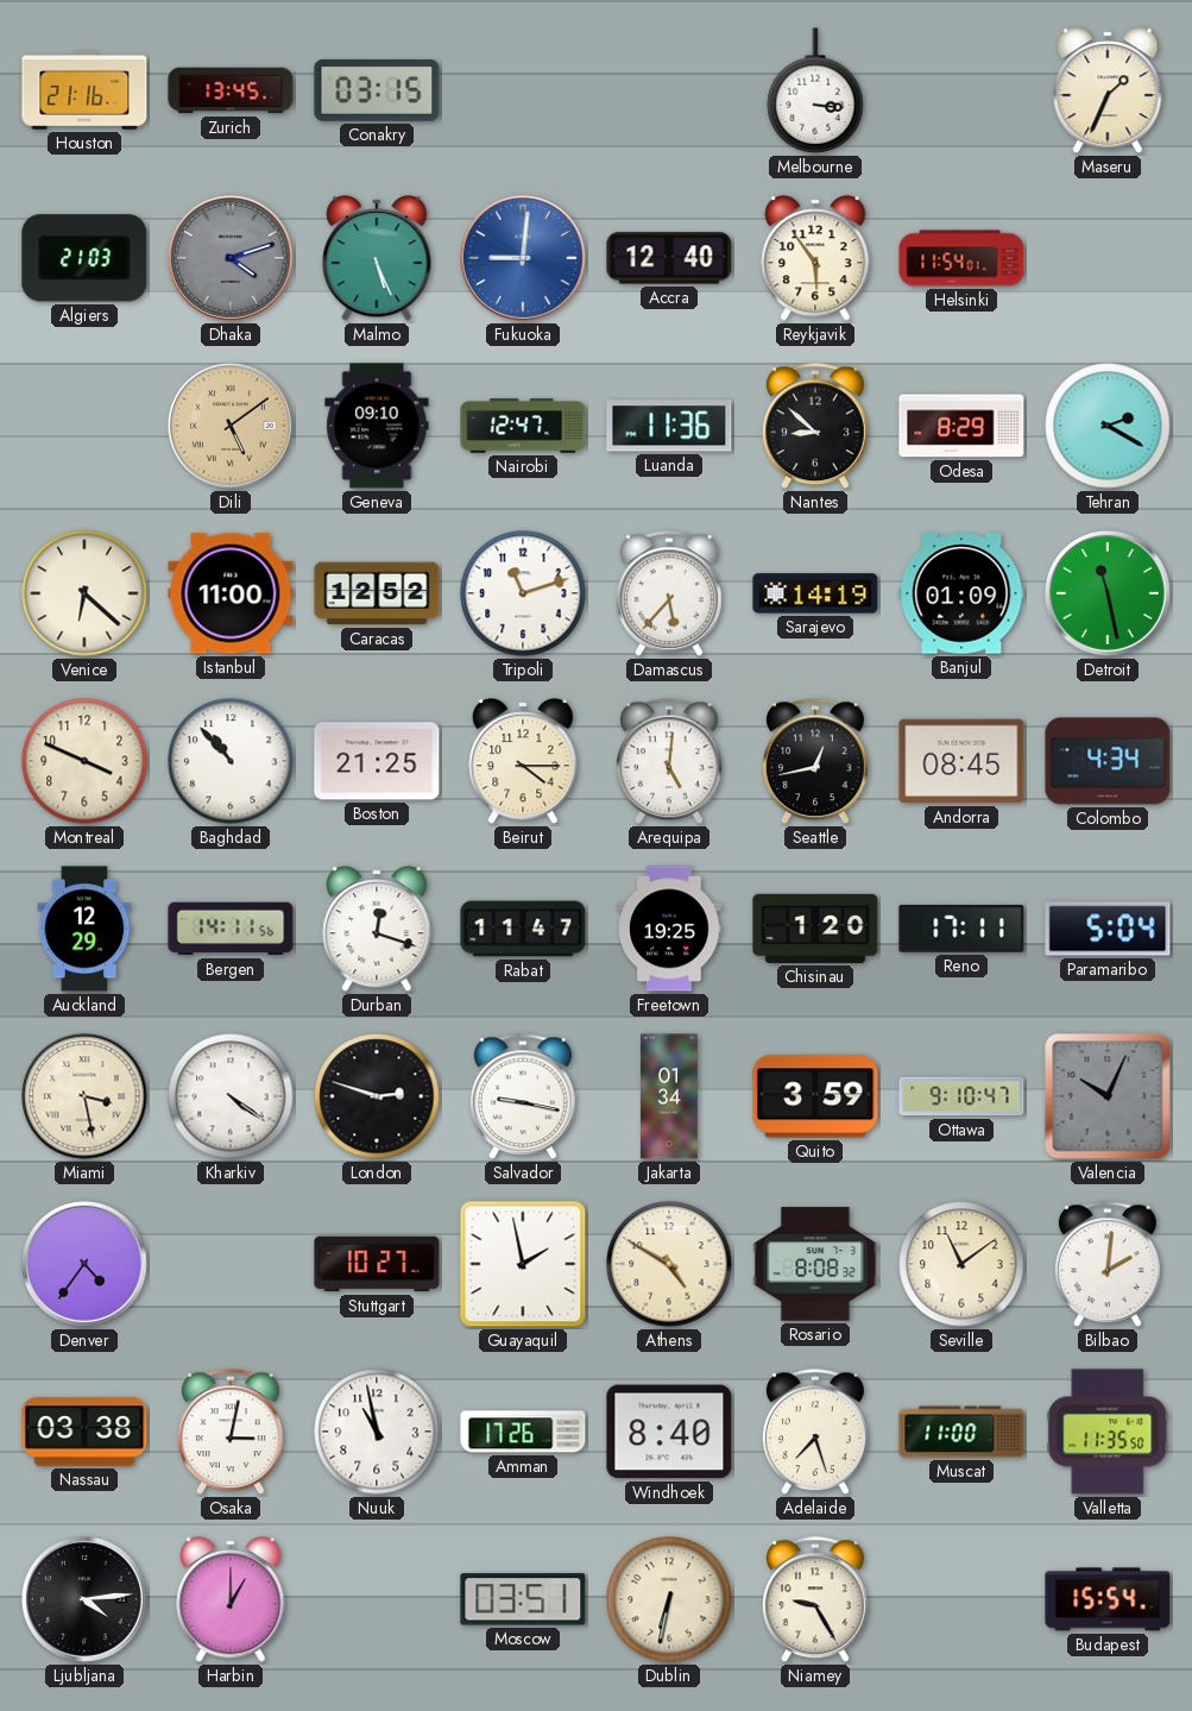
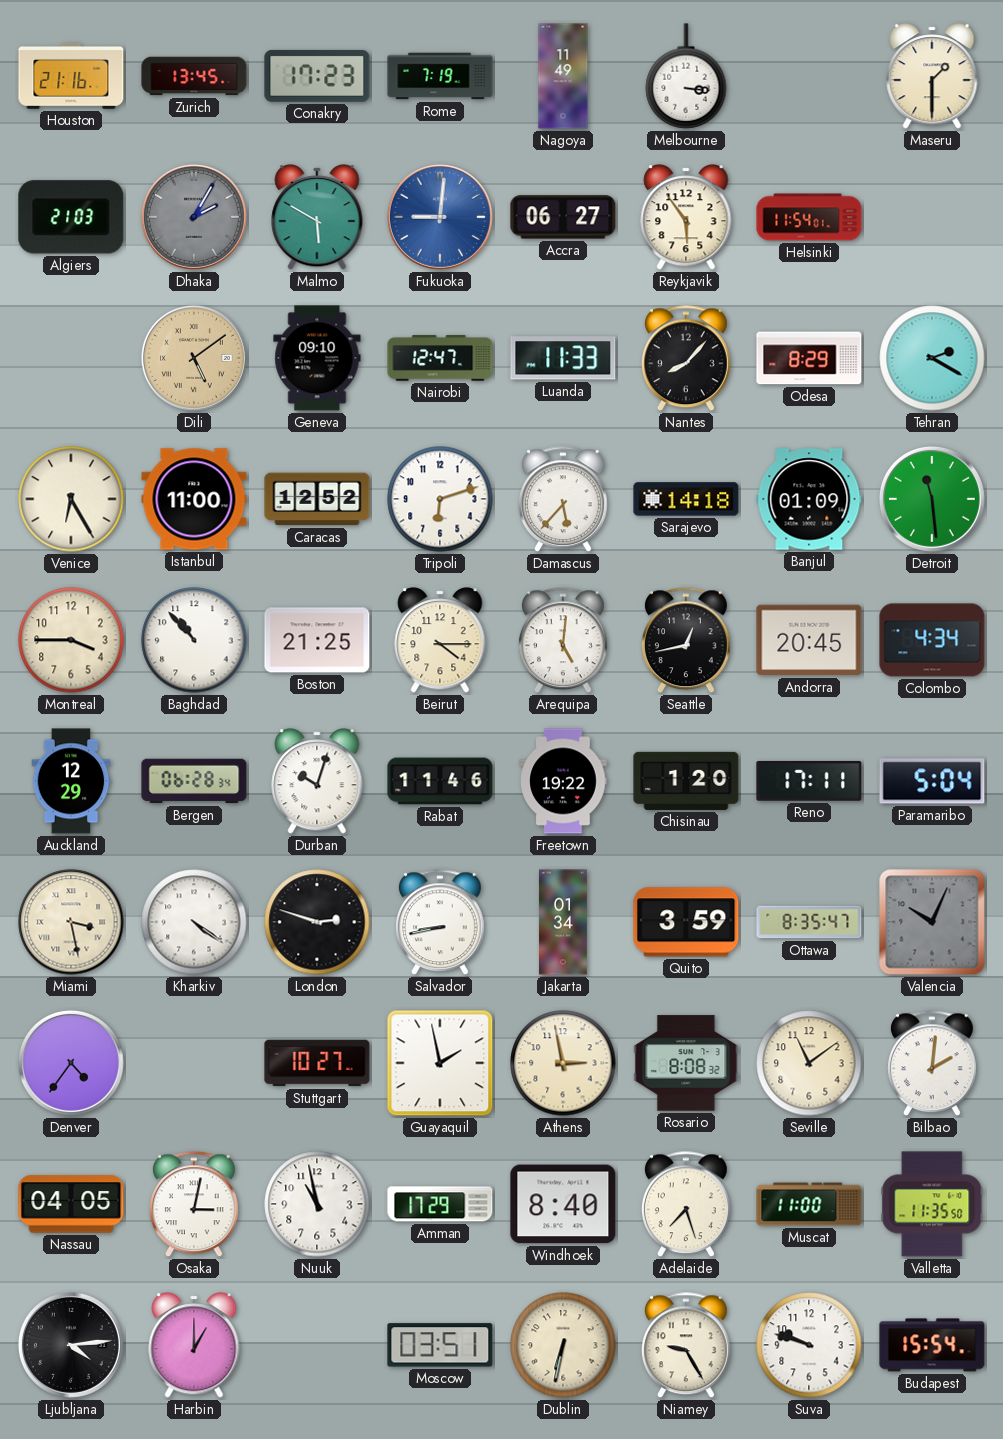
Conakry: 03:15 -> 17:23
Rome: none -> 7:19
Nagoya: none -> 11:49
Maseru: 1:34 -> 1:30
Dhaka: 4:12 -> 2:05
Malmo: 5:26 -> 5:50
Accra: 12:40 -> 06:27
Luanda: 11:36 -> 11:33
Nantes: 8:52 -> 8:07
Venice: 6:22 -> 6:25
Tripoli: 11:12 -> 6:12
Sarajevo: 14:19 -> 14:18
Detroit: 11:28 -> 11:29
Montreal: 3:49 -> 3:45
Andorra: 08:45 -> 20:45
Bergen: 14:11 -> 06:28
Durban: 12:18 -> 10:03
Rabat: 11:47 -> 11:46
Freetown: 19:25 -> 19:22
Salvador: 9:17 -> 8:43
Ottawa: 9:10 -> 8:35
Athens: 4:50 -> 2:58
Nassau: 03:38 -> 04:05
Amman: 17:26 -> 17:29
Suva: none -> 9:48
